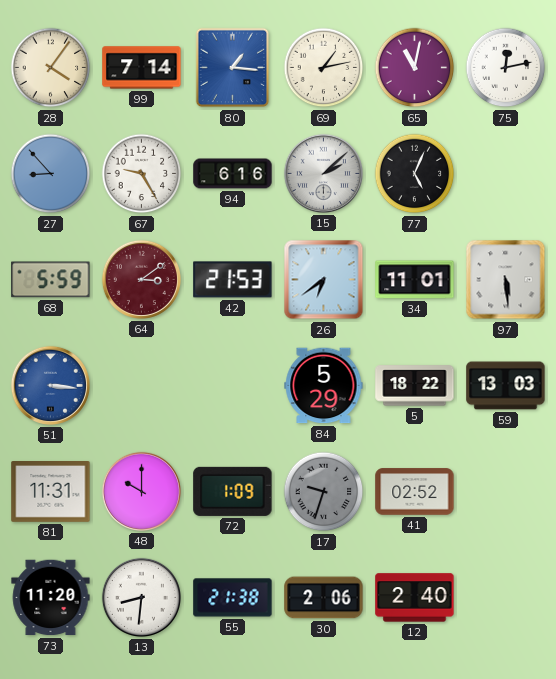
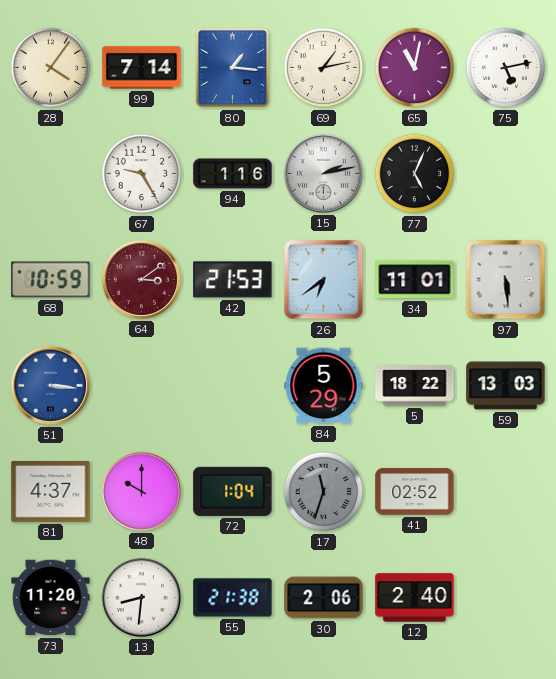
75: 12:13 -> 5:13
27: 8:53 -> none
94: 6:16 -> 1:16
15: 2:08 -> 2:13
68: 5:59 -> 10:59
81: 11:31 -> 4:37
72: 1:09 -> 1:04
17: 9:33 -> 11:33
